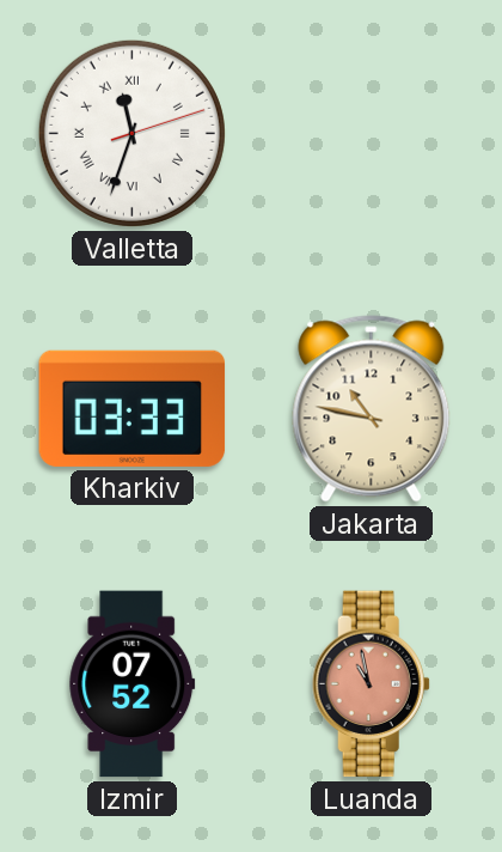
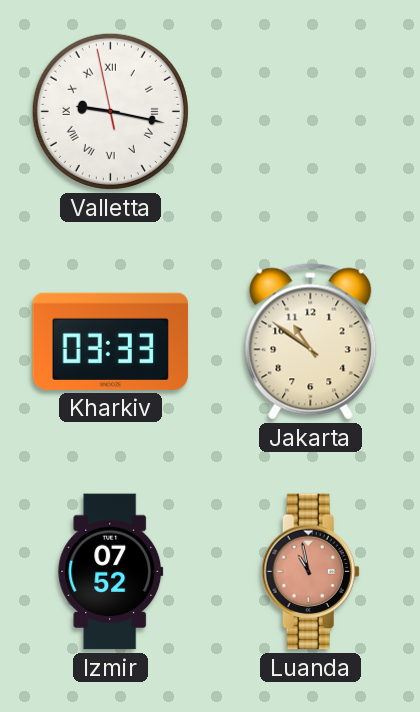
Valletta: 11:33 -> 9:16
Jakarta: 10:47 -> 10:51
